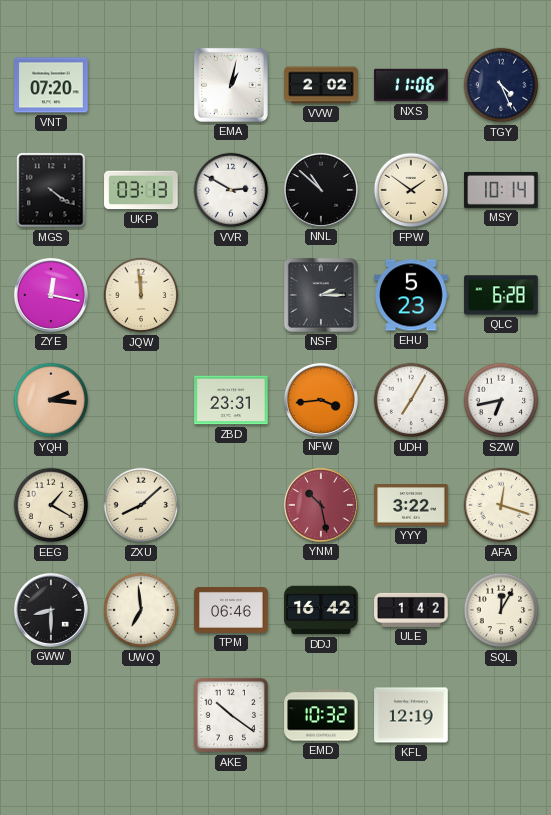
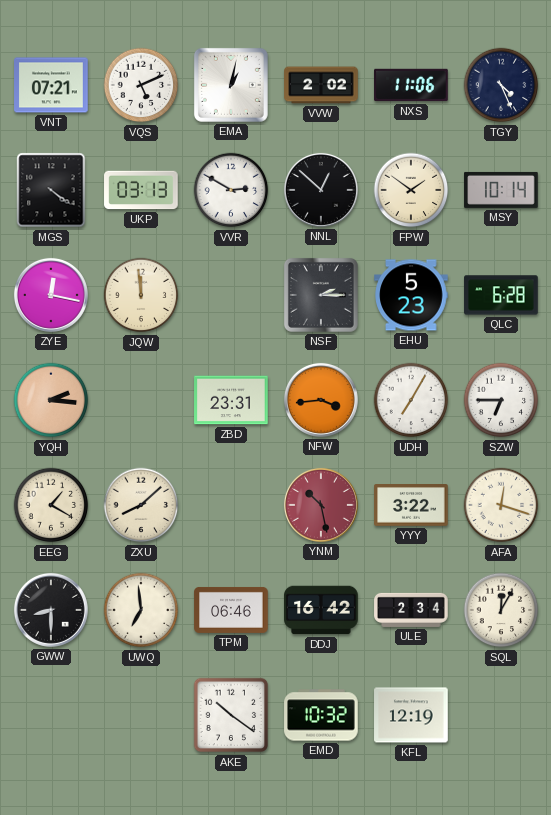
VNT: 07:20 -> 07:21
VQS: none -> 5:11
NNL: 10:52 -> 12:52
SZW: 6:43 -> 6:45
ULE: 1:42 -> 2:34
